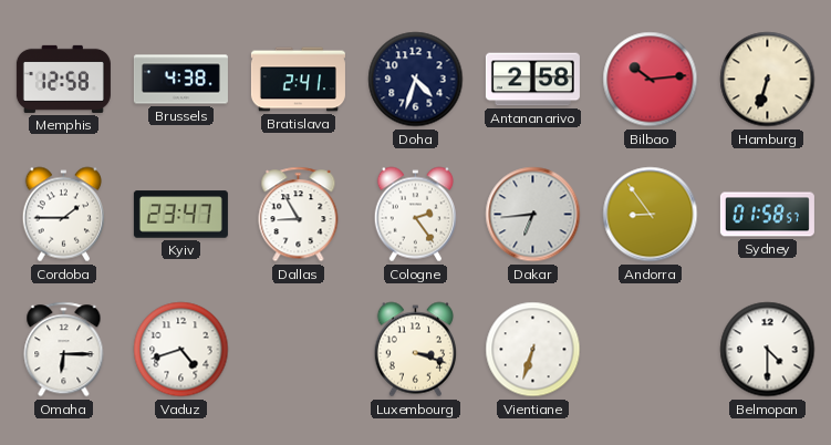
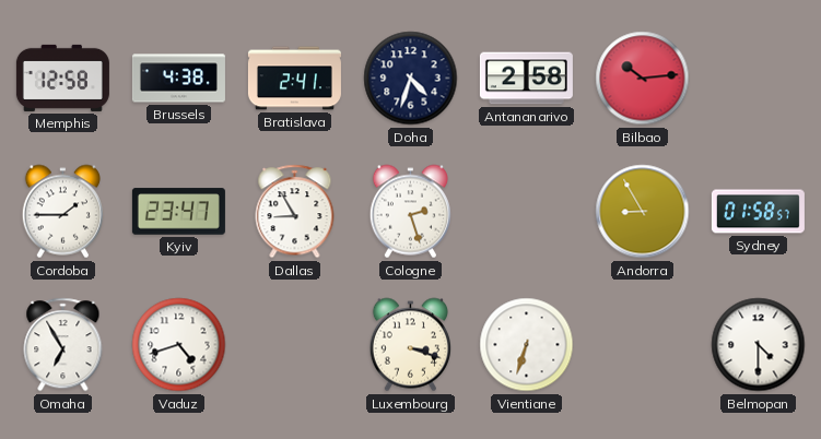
Hamburg: 6:33 -> none
Cologne: 2:24 -> 2:27
Dakar: 6:44 -> none
Andorra: 8:54 -> 8:55
Omaha: 6:15 -> 6:55
